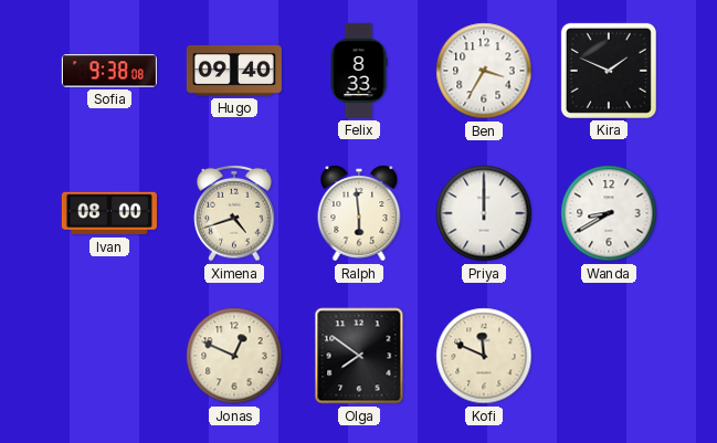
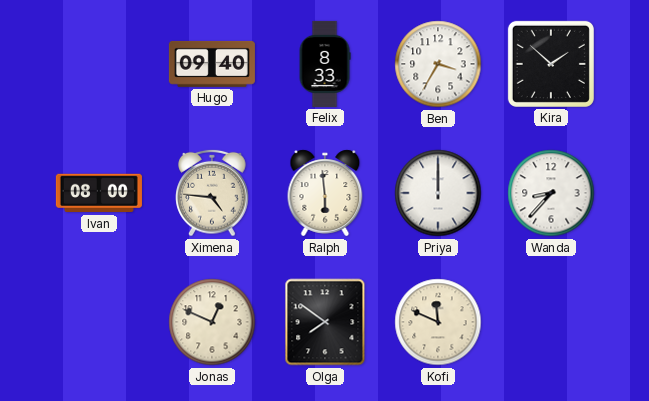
Sofia: 9:38 -> none
Kira: 1:49 -> 1:52
Ximena: 4:42 -> 4:46
Wanda: 8:40 -> 8:37
